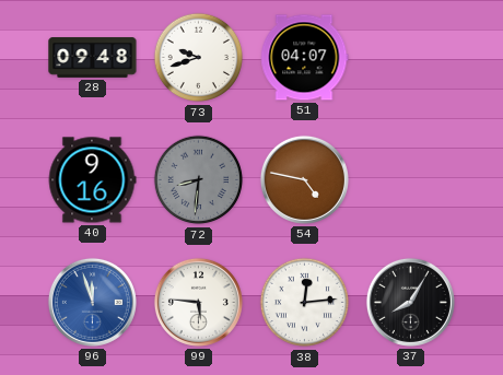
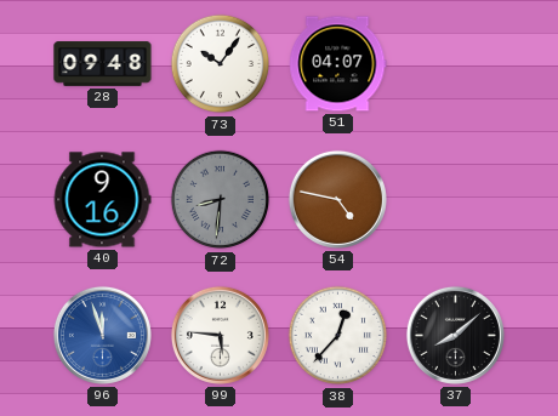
73: 9:42 -> 10:06
38: 12:14 -> 12:37
37: 8:05 -> 8:08
